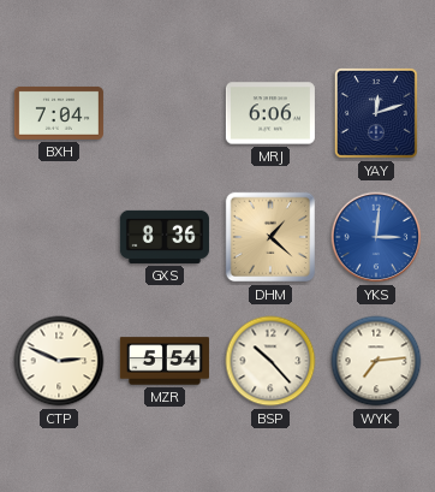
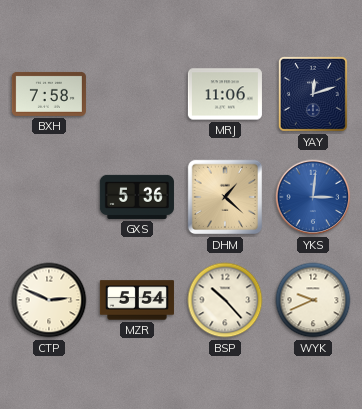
BXH: 7:04 -> 7:58
MRJ: 6:06 -> 11:06
GXS: 8:36 -> 5:36
WYK: 7:14 -> 9:41
